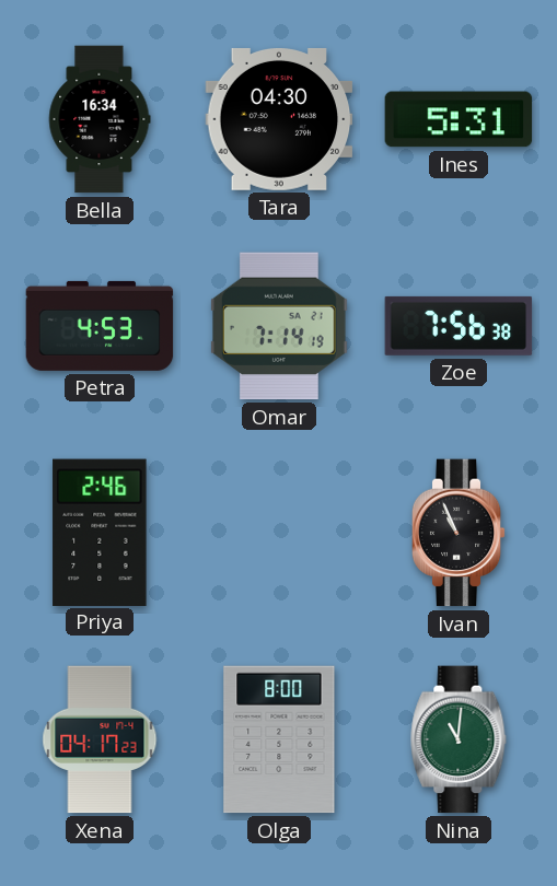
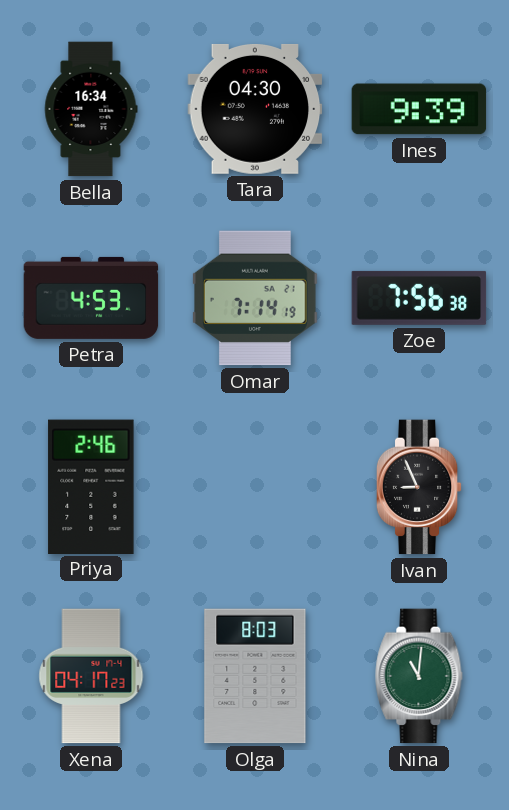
Ines: 5:31 -> 9:39
Ivan: 10:56 -> 8:56
Olga: 8:00 -> 8:03
